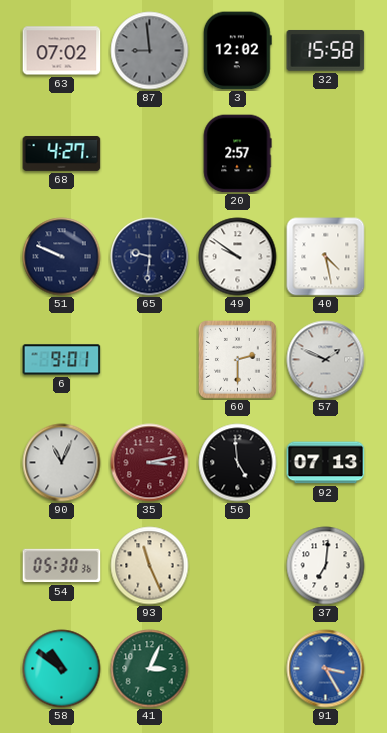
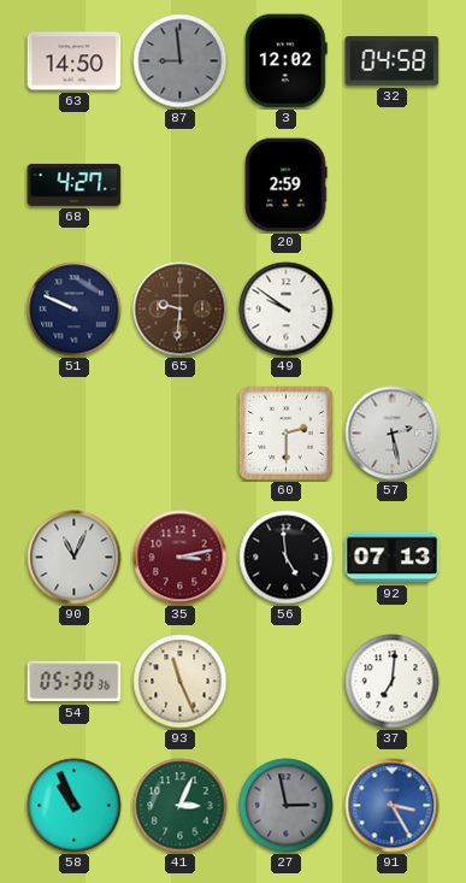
63: 07:02 -> 14:50
32: 15:58 -> 04:58
20: 2:57 -> 2:59
65 dial: navy -> brown
40: 4:28 -> none
6: 9:01 -> none
57: 1:49 -> 2:28
58: 10:51 -> 10:56
27: none -> 2:58
